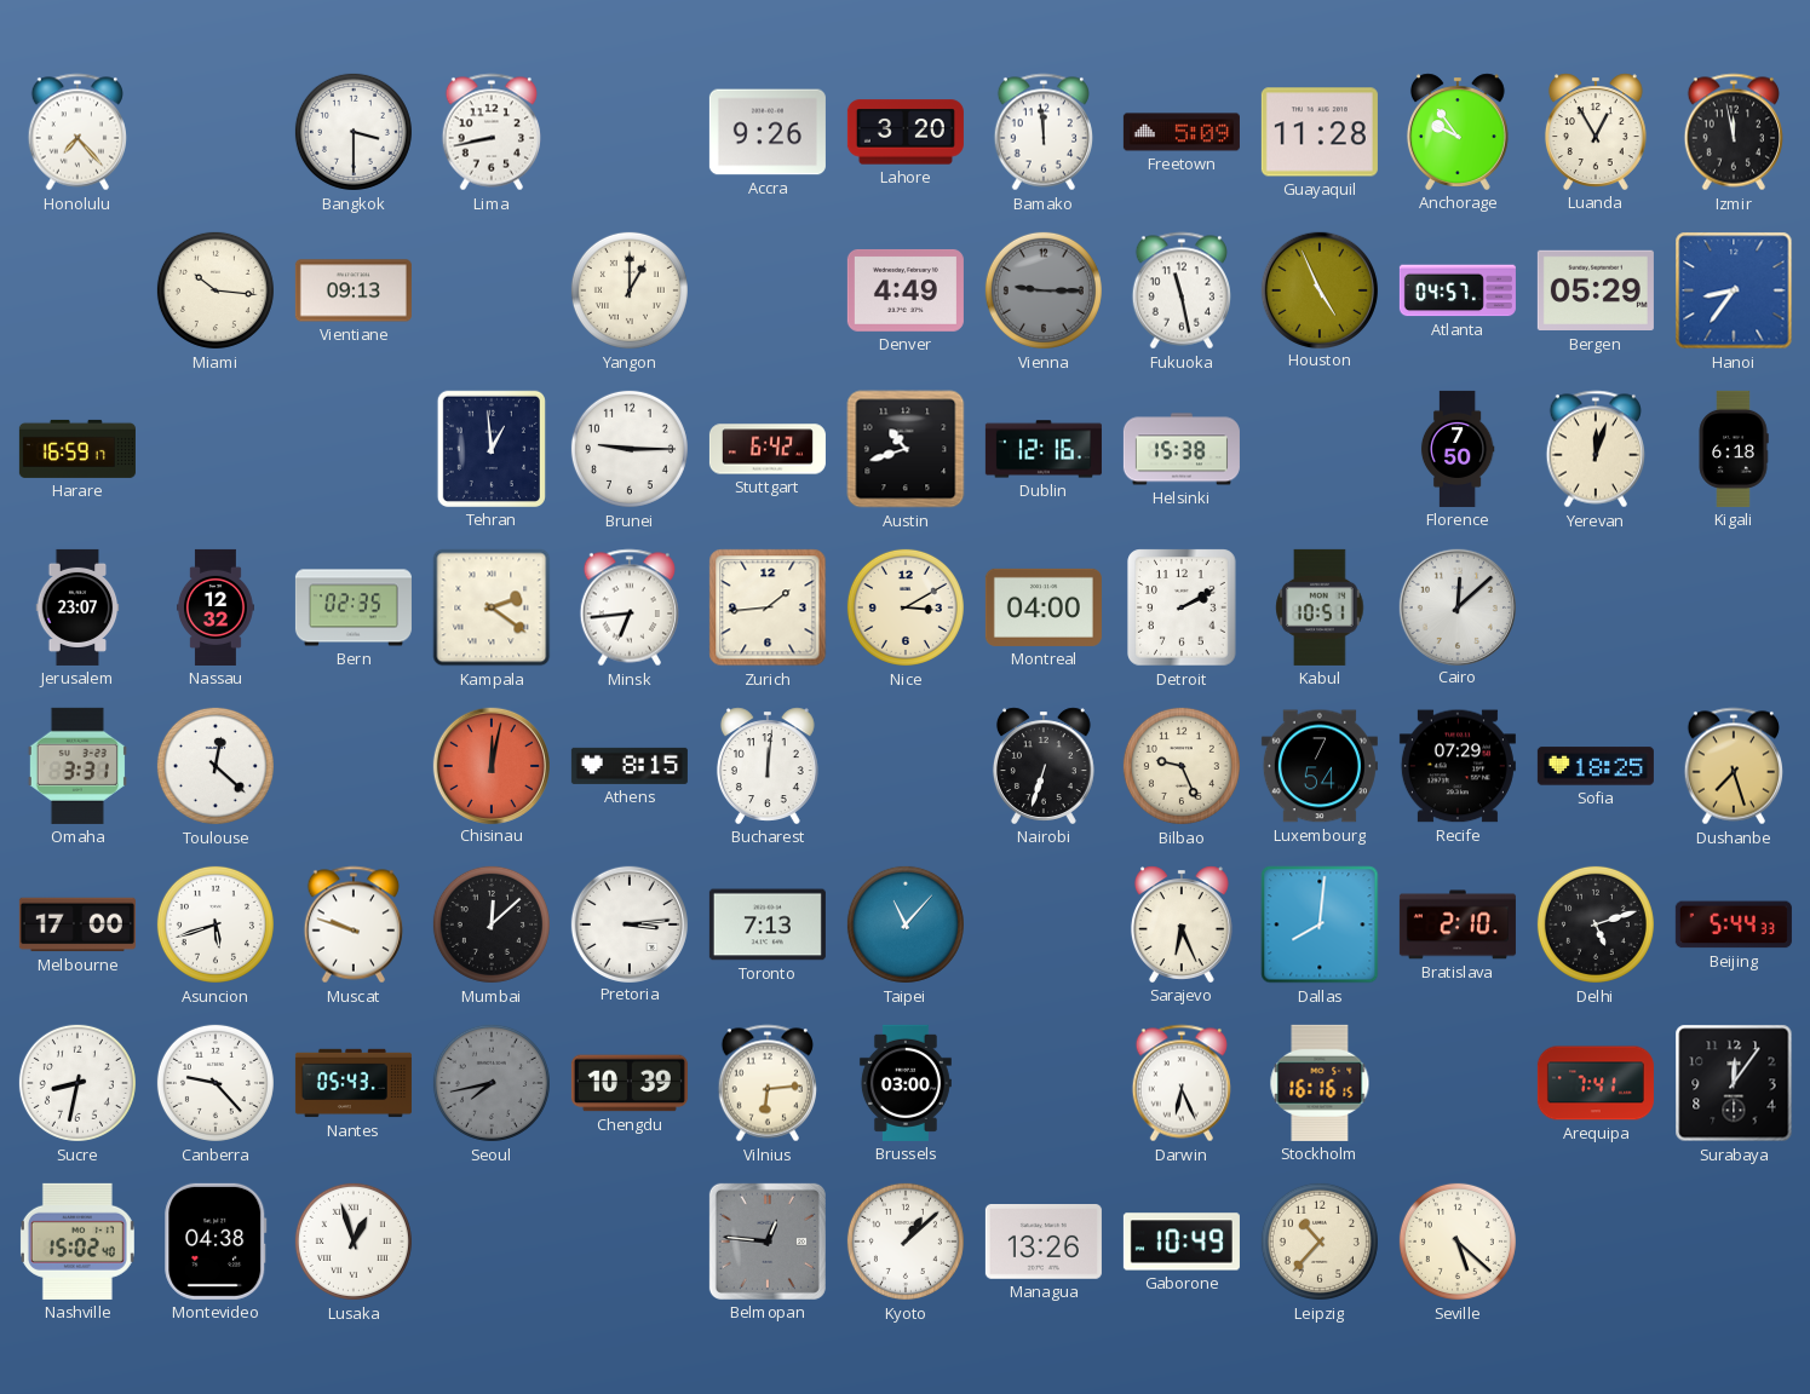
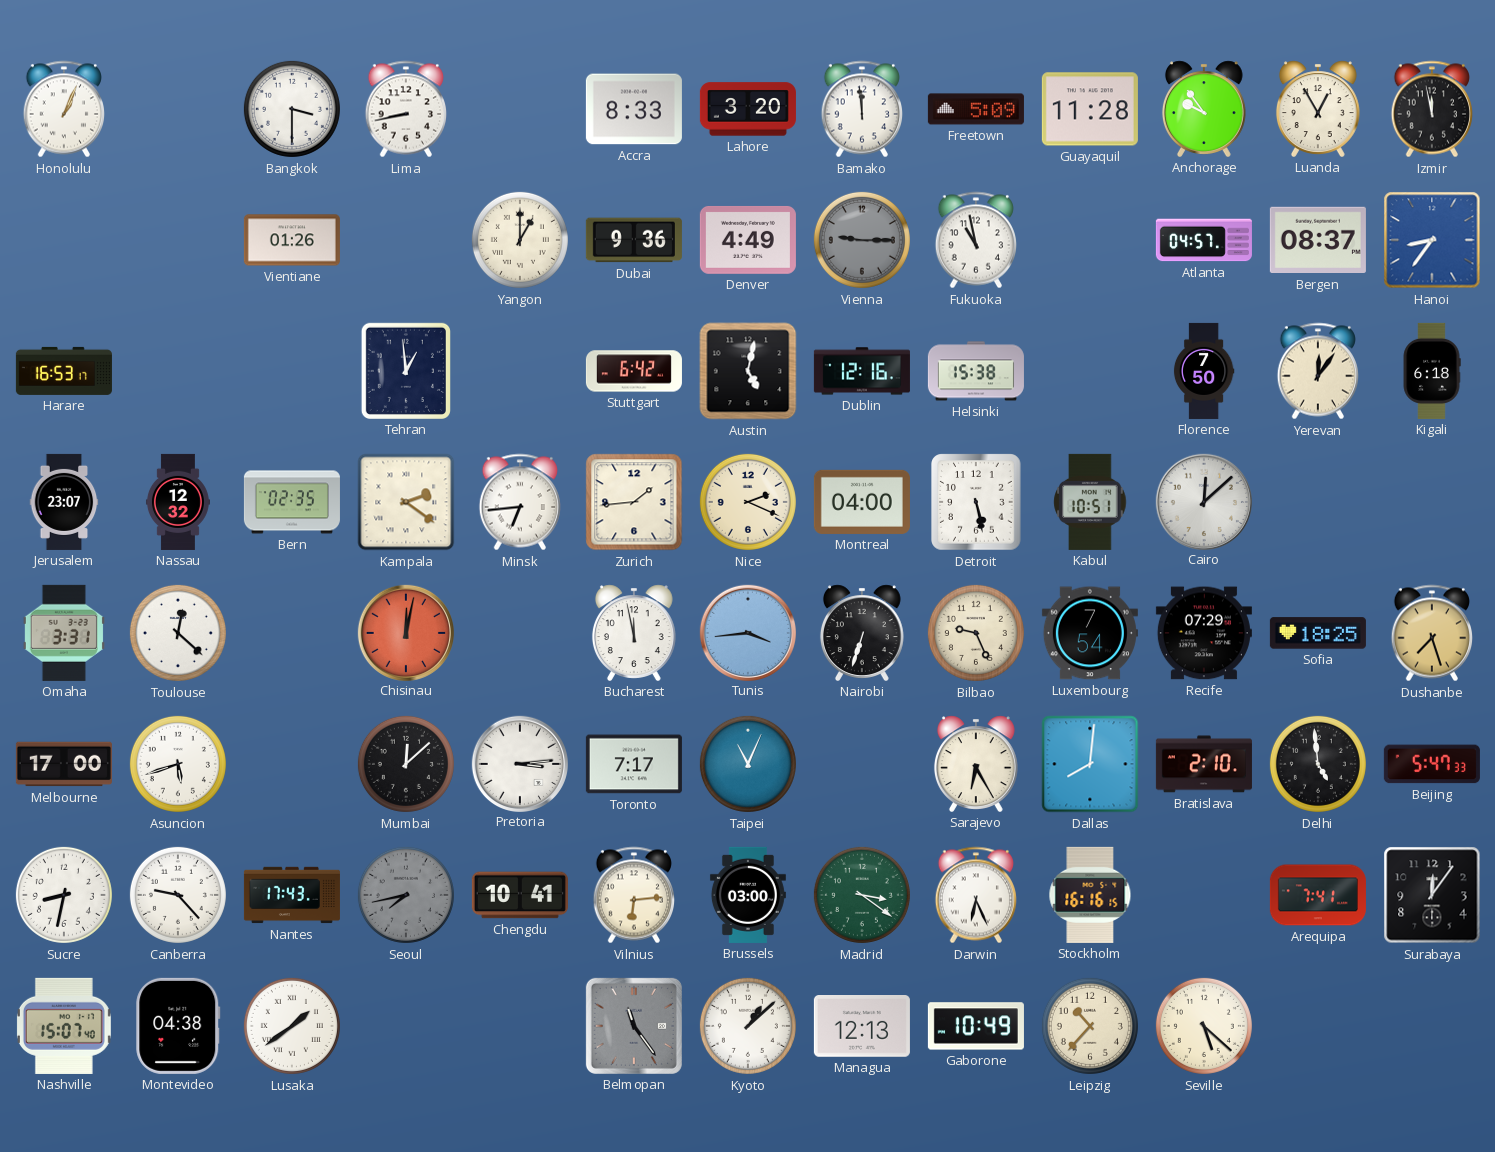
Honolulu: 7:23 -> 1:04
Accra: 9:26 -> 8:33
Miami: 10:16 -> none
Vientiane: 09:13 -> 01:26
Dubai: none -> 9:36
Fukuoka: 11:28 -> 10:58
Houston: 4:56 -> none
Bergen: 05:29 -> 08:37
Harare: 16:59 -> 16:53
Brunei: 9:15 -> none
Austin: 10:42 -> 5:02
Yerevan: 12:03 -> 12:06
Nice: 3:10 -> 2:19
Detroit: 2:10 -> 5:28
Athens: 8:15 -> none
Bucharest: 12:01 -> 11:58
Tunis: none -> 3:44
Muscat: 9:48 -> none
Toronto: 7:13 -> 7:17
Taipei: 11:07 -> 11:04
Sarajevo: 6:26 -> 6:25
Delhi: 5:12 -> 4:59
Beijing: 5:44 -> 5:47
Nantes: 05:43 -> 17:43
Chengdu: 10:39 -> 10:41
Madrid: none -> 3:21
Nashville: 15:02 -> 15:07
Lusaka: 12:57 -> 1:39
Belmopan: 12:46 -> 11:24
Managua: 13:26 -> 12:13
